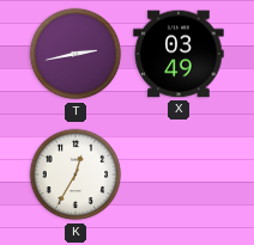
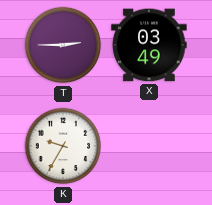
T: 2:43 -> 2:45
K: 12:35 -> 9:35
